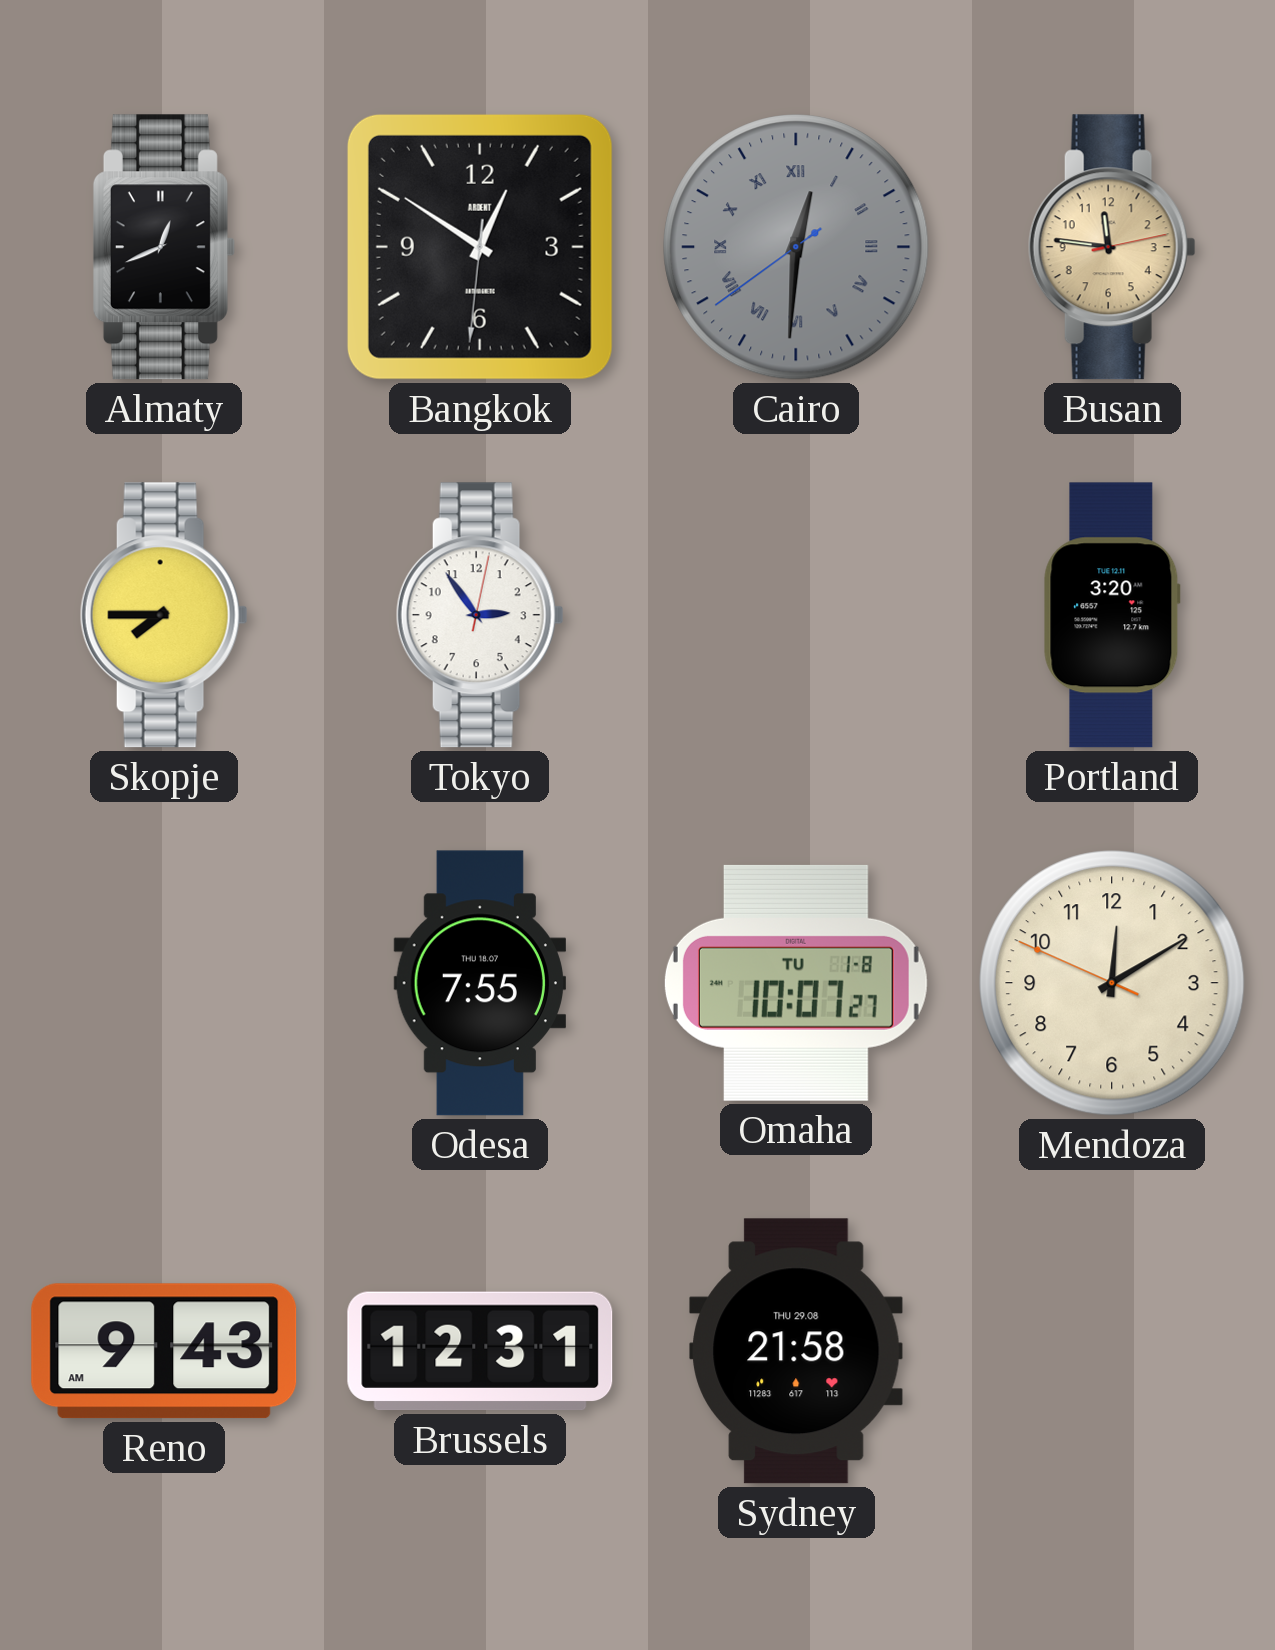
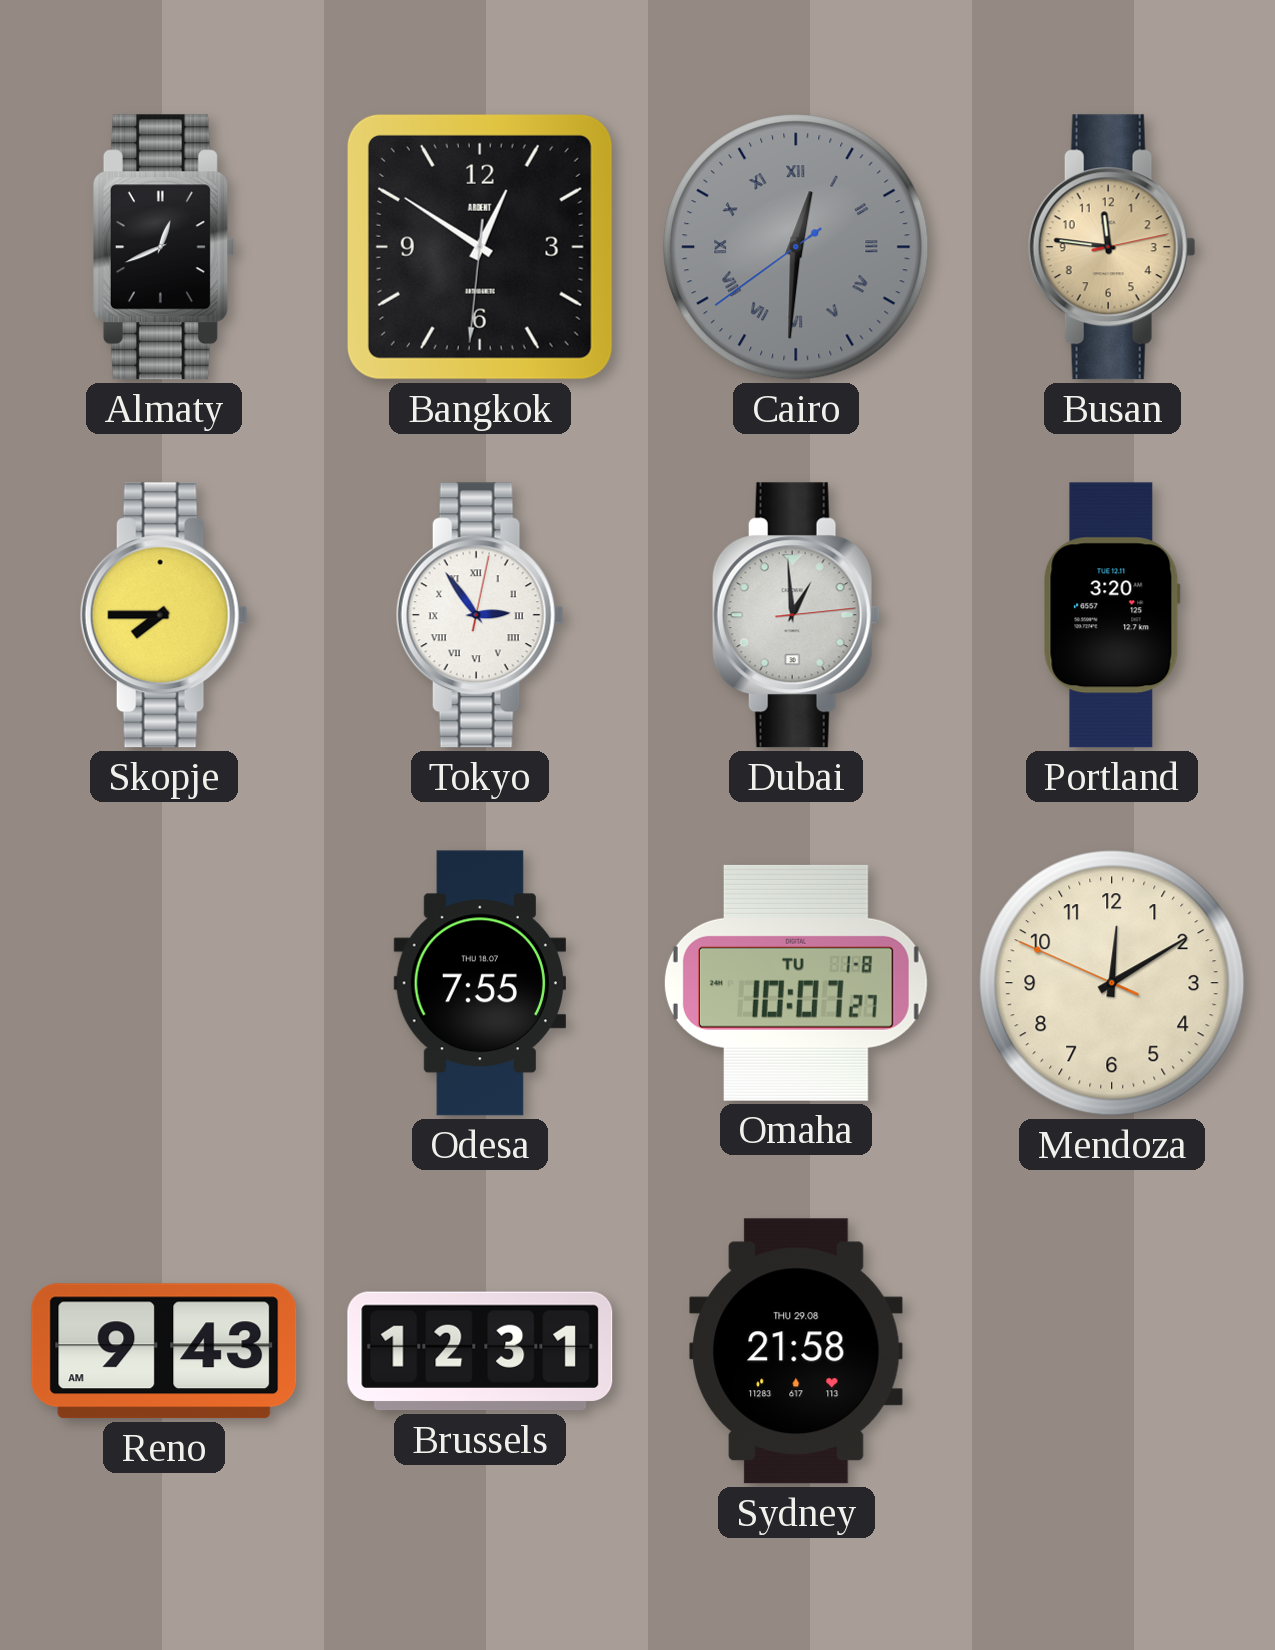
Tokyo numerals: Arabic -> Roman
Dubai: none -> 12:59
